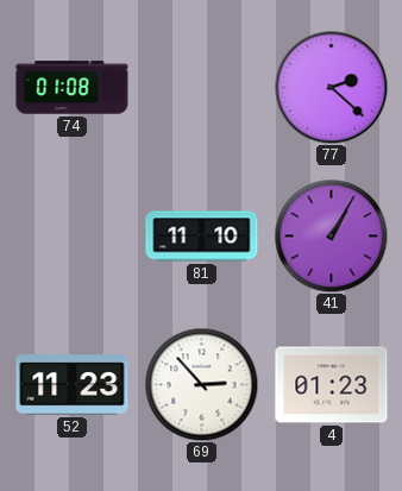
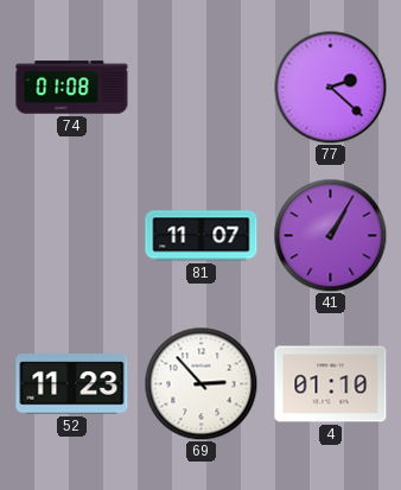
81: 11:10 -> 11:07
4: 01:23 -> 01:10
